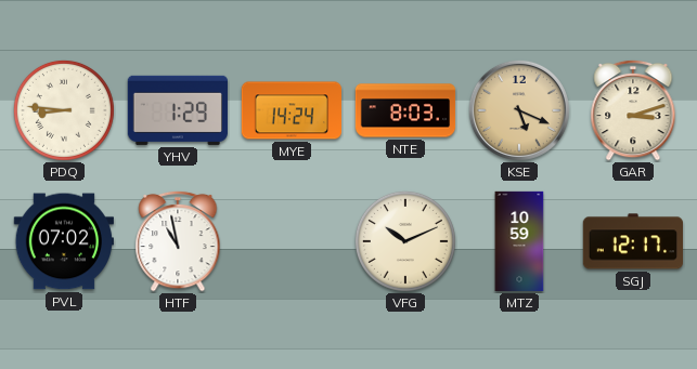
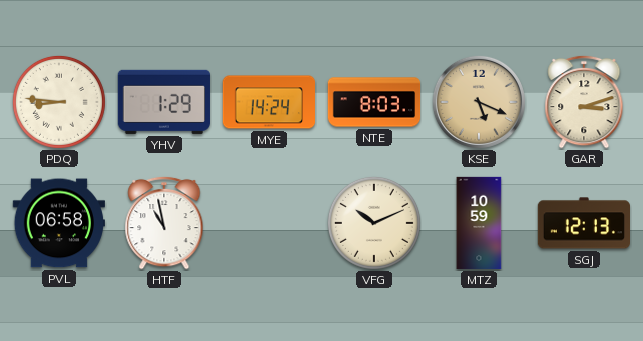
PVL: 07:02 -> 06:58
SGJ: 12:17 -> 12:13
